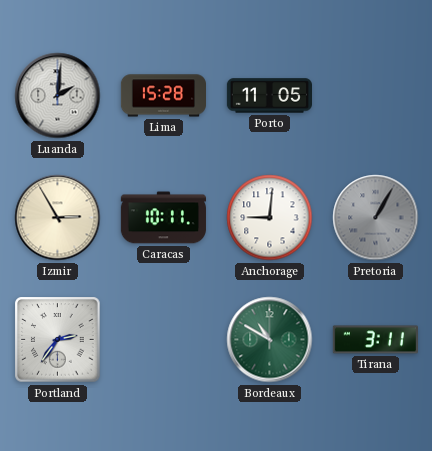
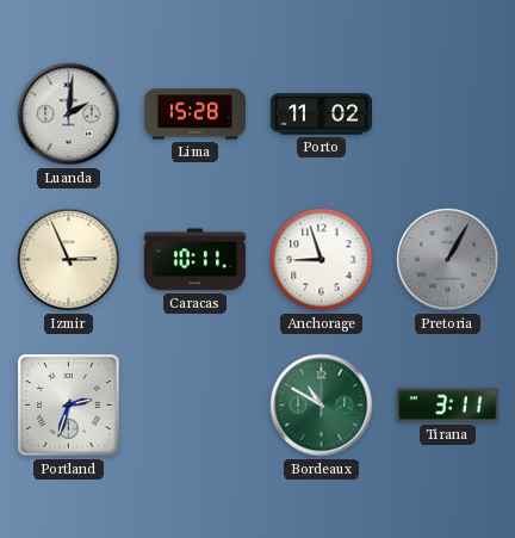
Porto: 11:05 -> 11:02
Izmir: 2:55 -> 2:56
Anchorage: 9:01 -> 8:57
Portland: 2:36 -> 2:33
